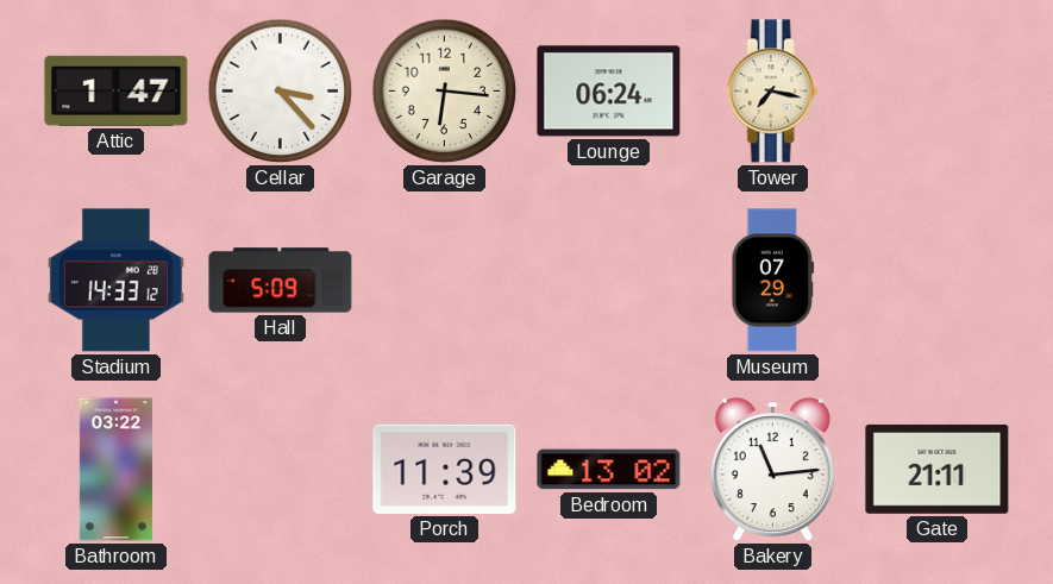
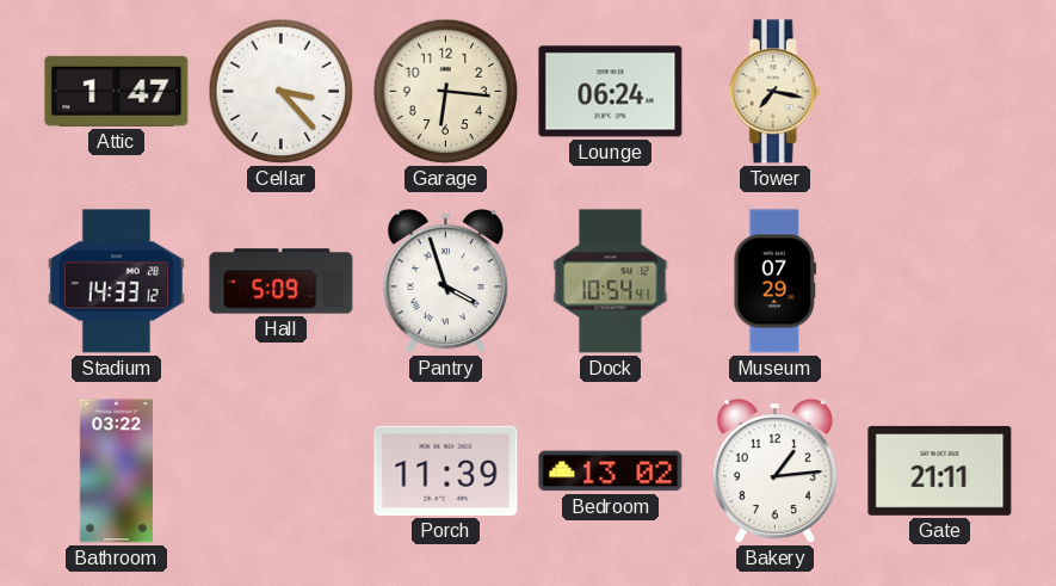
Pantry: none -> 3:57
Dock: none -> 10:54
Bakery: 11:14 -> 1:14
